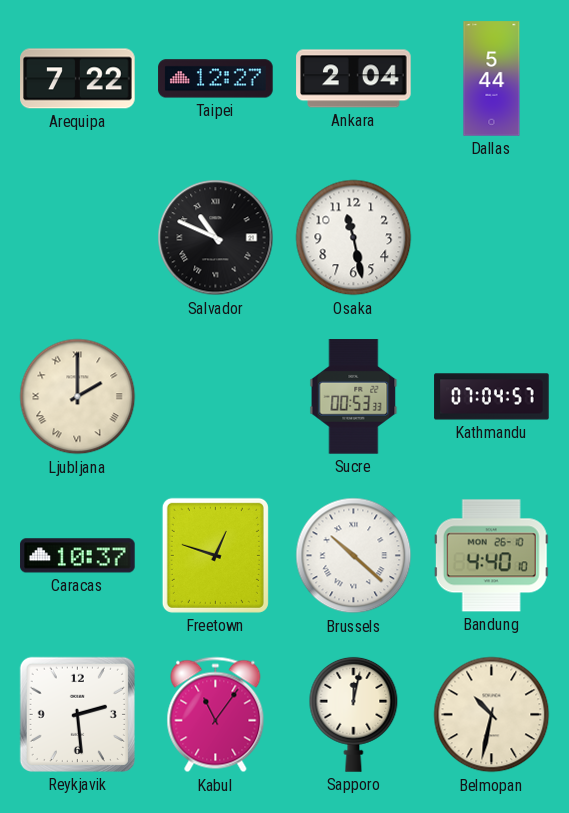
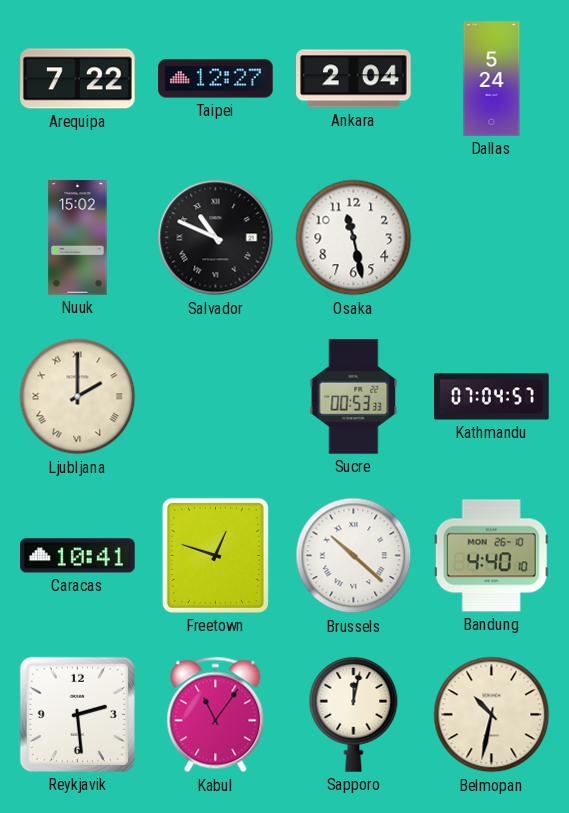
Dallas: 5:44 -> 5:24
Nuuk: none -> 15:02
Caracas: 10:37 -> 10:41
